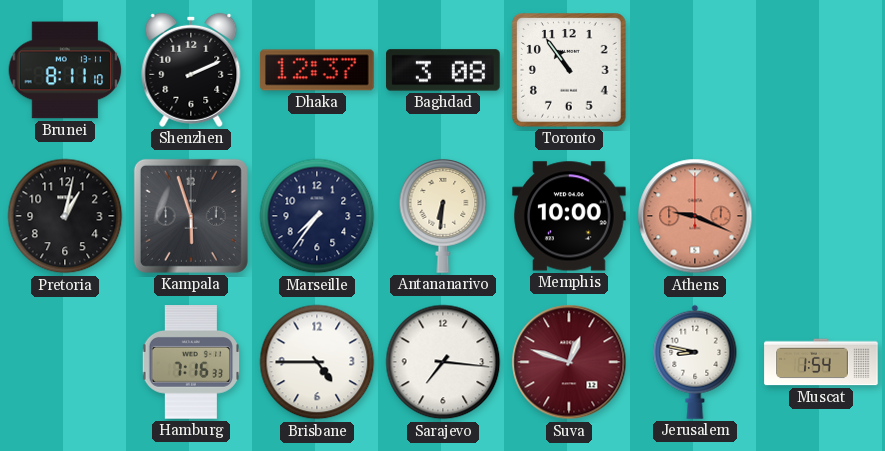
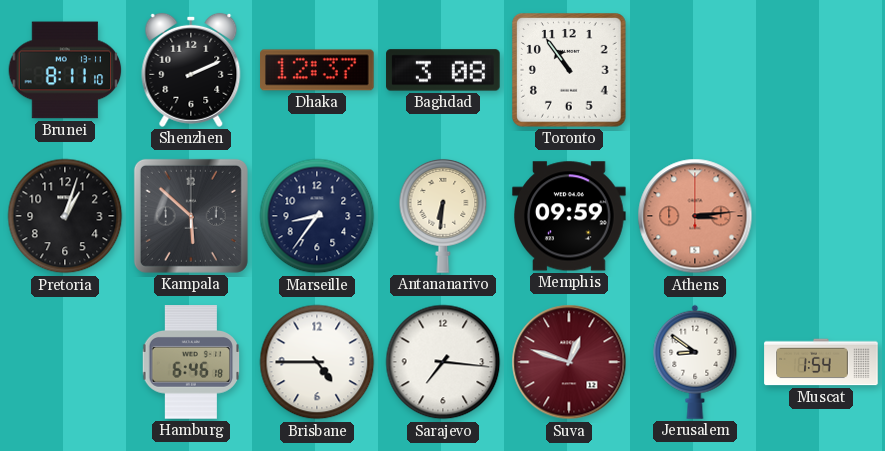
Pretoria: 1:02 -> 1:03
Kampala: 5:57 -> 5:52
Marseille: 7:36 -> 8:36
Memphis: 10:00 -> 09:59
Athens: 9:19 -> 3:14
Hamburg: 7:16 -> 6:46
Jerusalem: 8:47 -> 8:51
